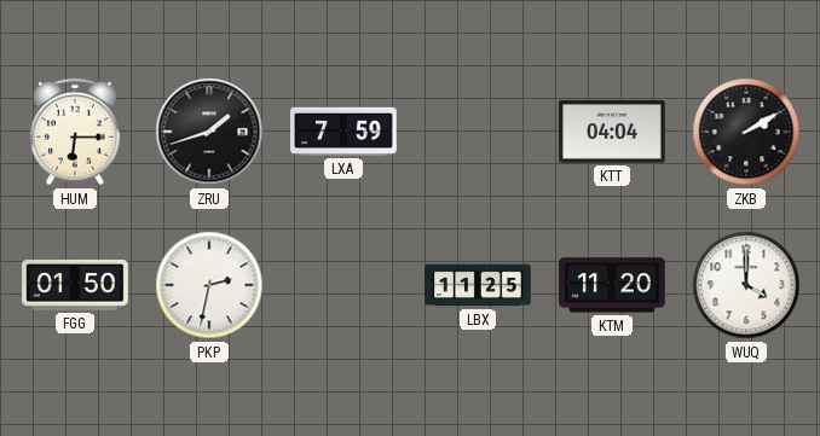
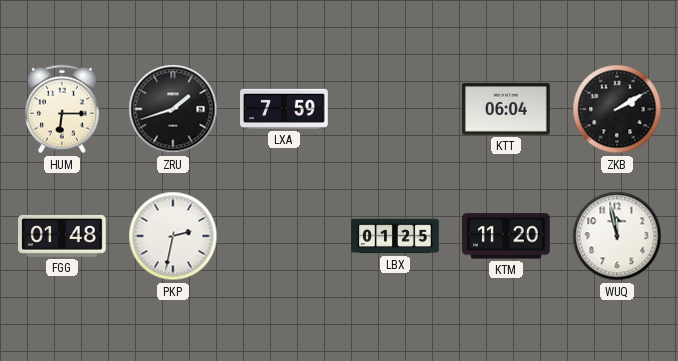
KTT: 04:04 -> 06:04
FGG: 01:50 -> 01:48
LBX: 11:25 -> 01:25
WUQ: 4:00 -> 11:58
